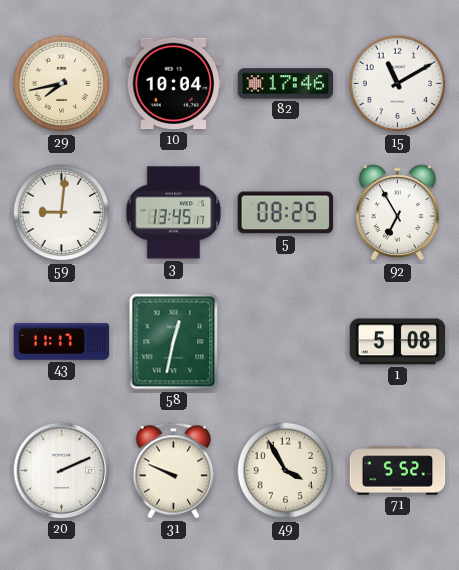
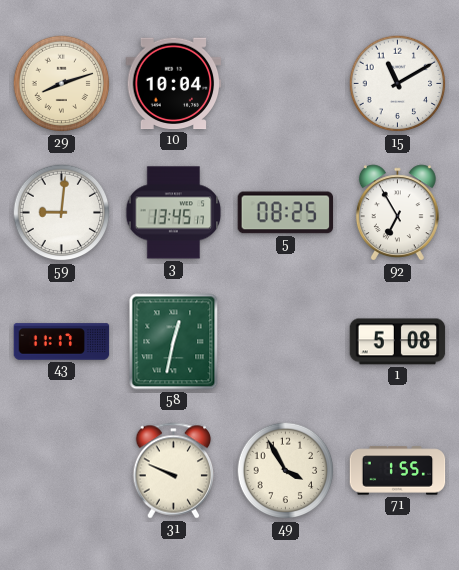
29: 7:43 -> 8:12
82: 17:46 -> none
20: 2:11 -> none
71: 5:52 -> 1:55
